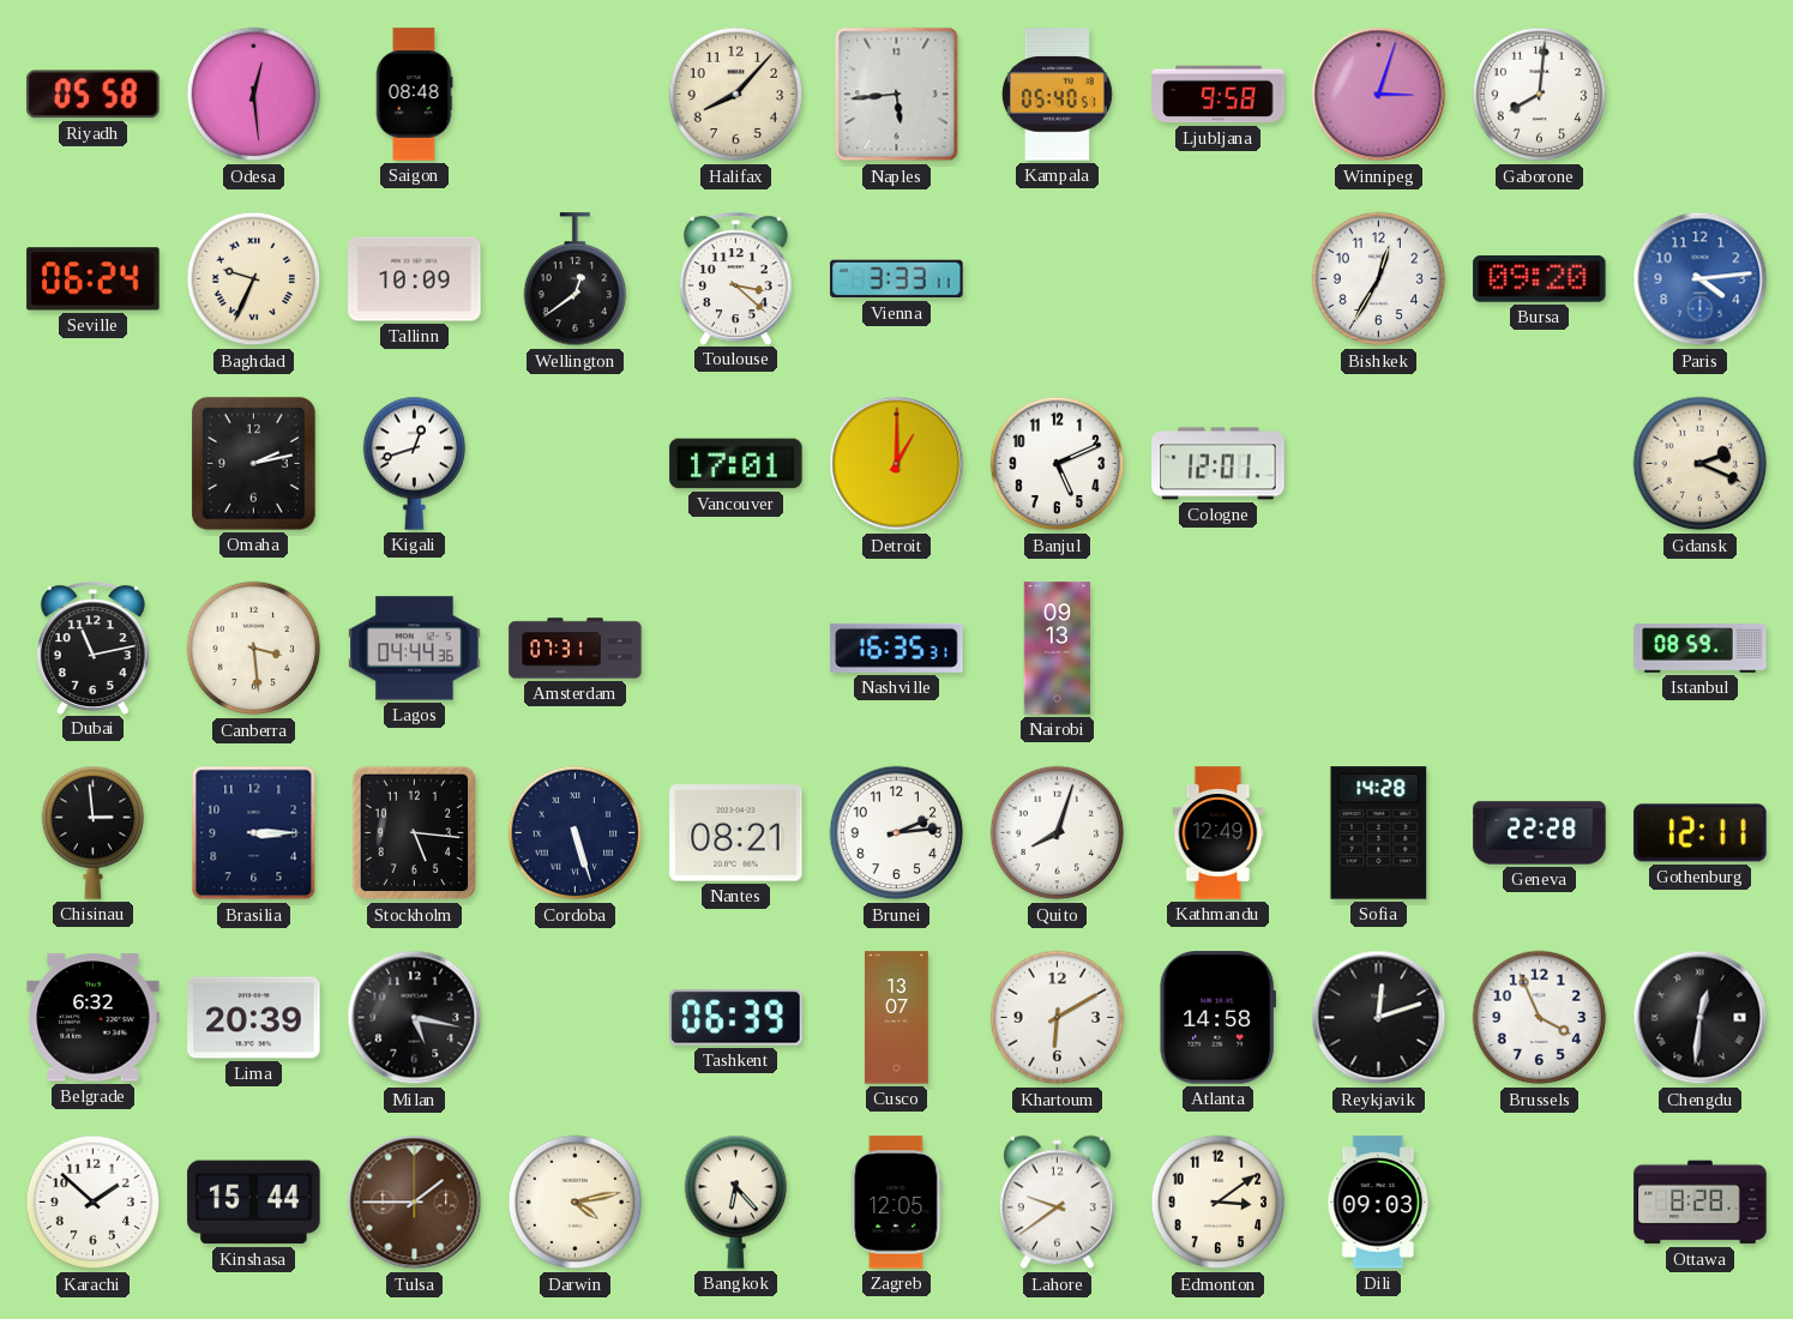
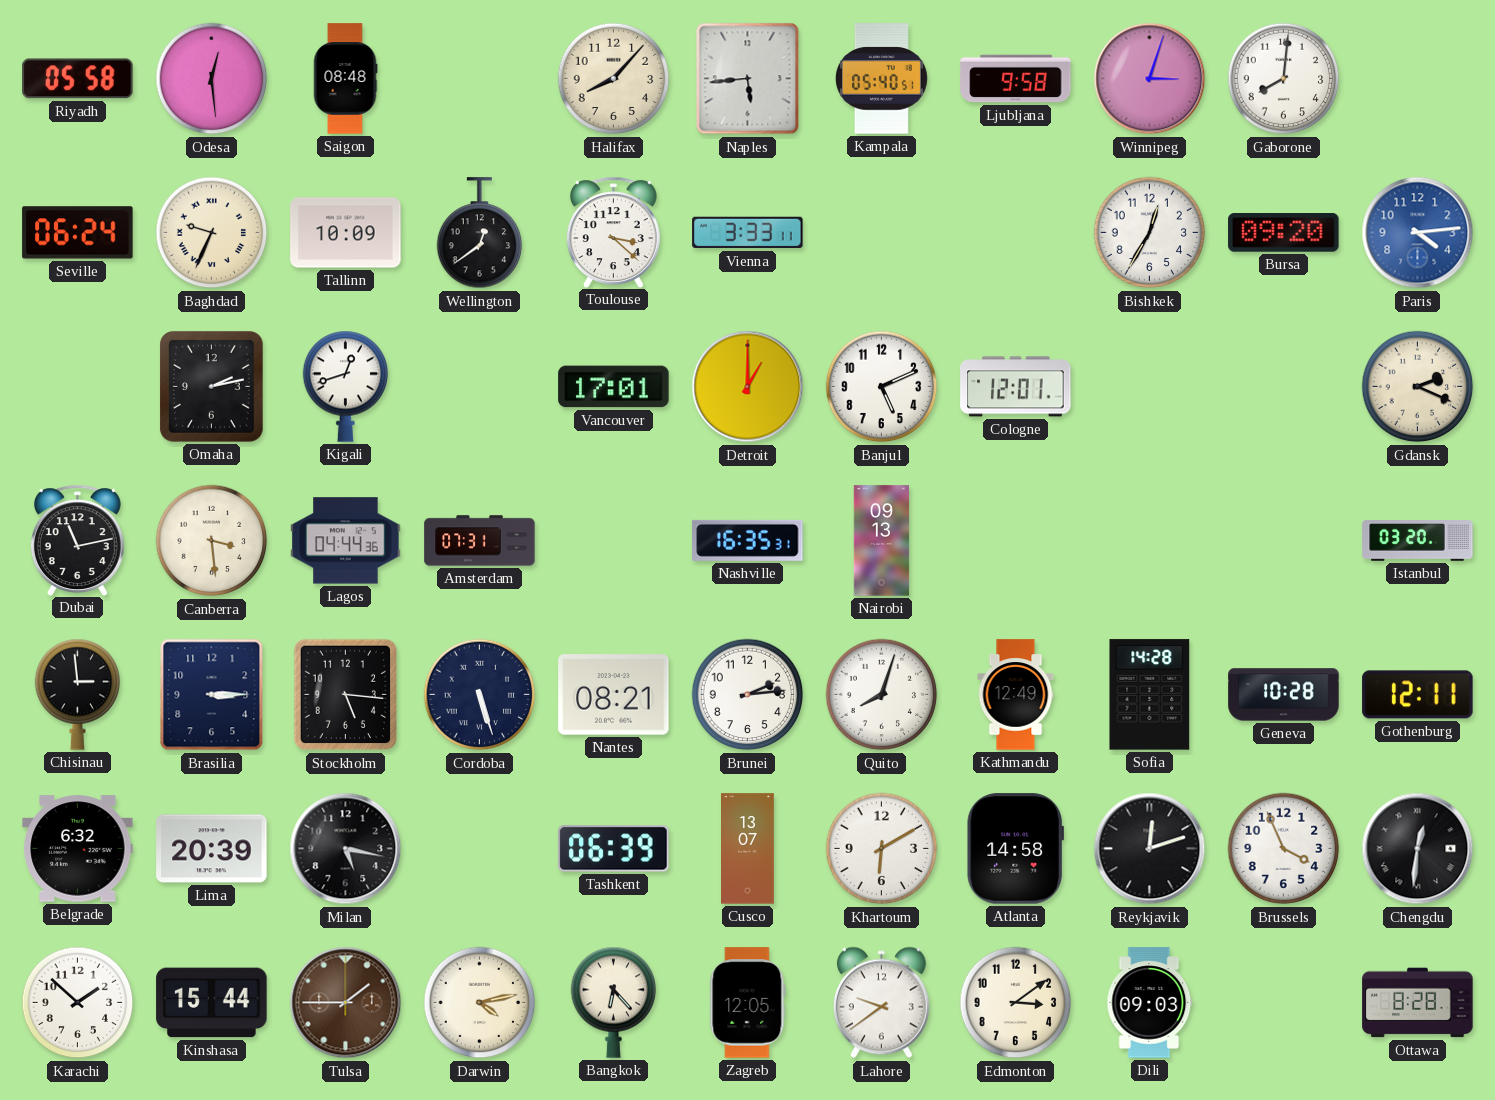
Istanbul: 08:59 -> 03:20
Geneva: 22:28 -> 10:28
